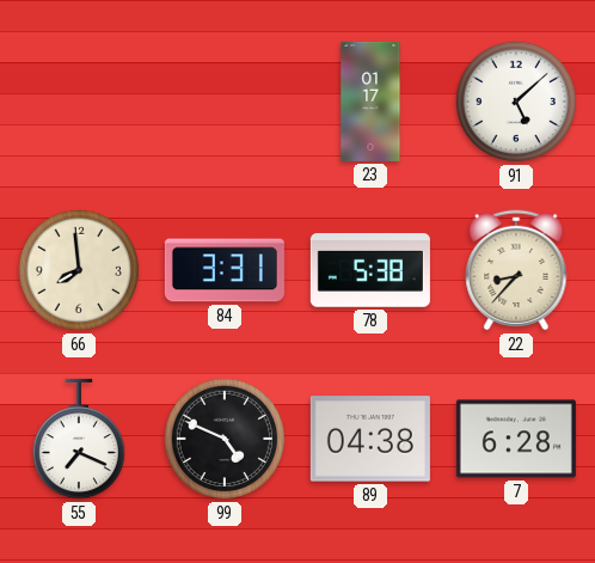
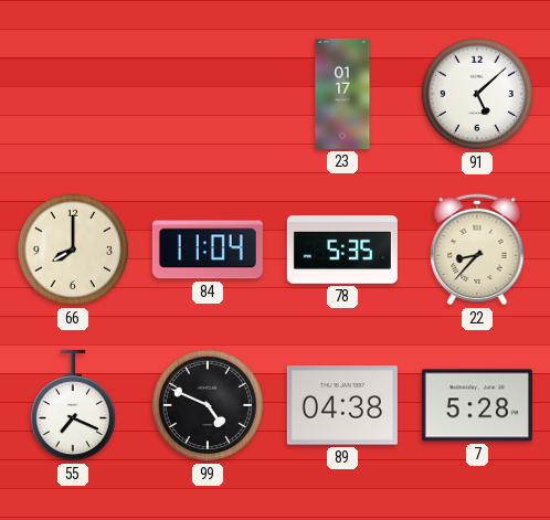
66: 7:59 -> 8:00
84: 3:31 -> 11:04
78: 5:38 -> 5:35
7: 6:28 -> 5:28
